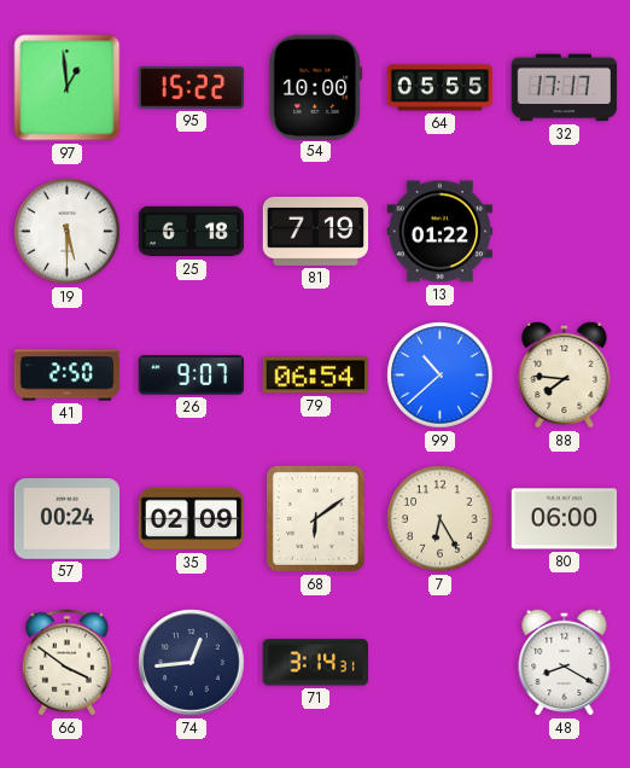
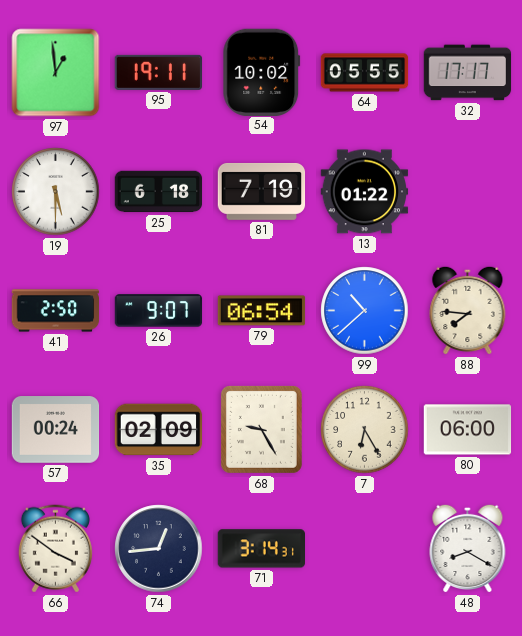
95: 15:22 -> 19:11
54: 10:00 -> 10:02
68: 6:09 -> 9:25
